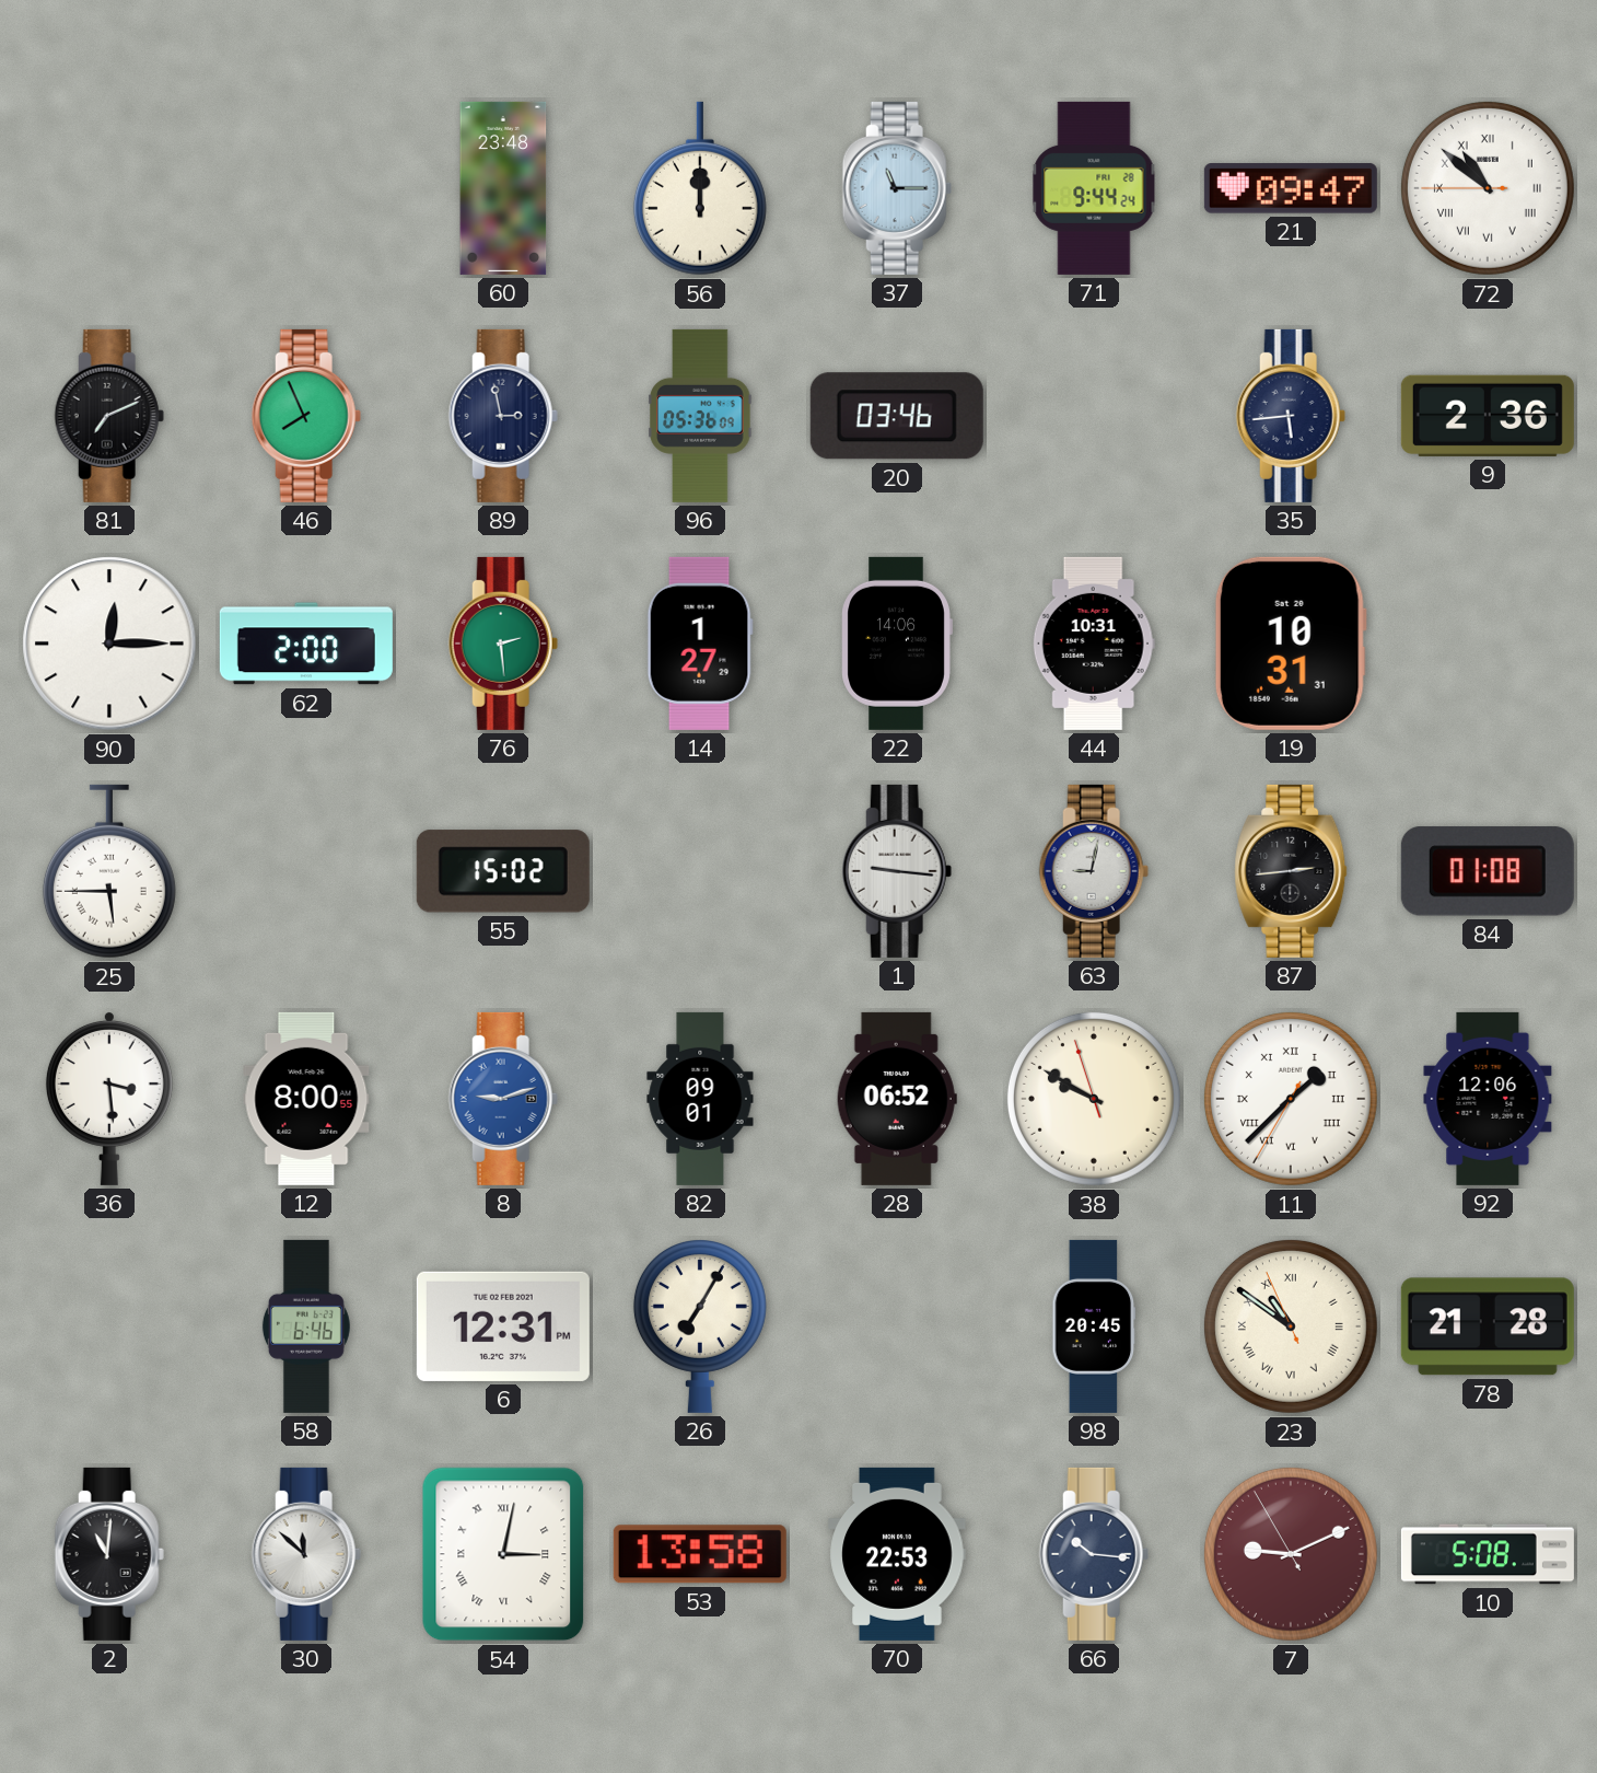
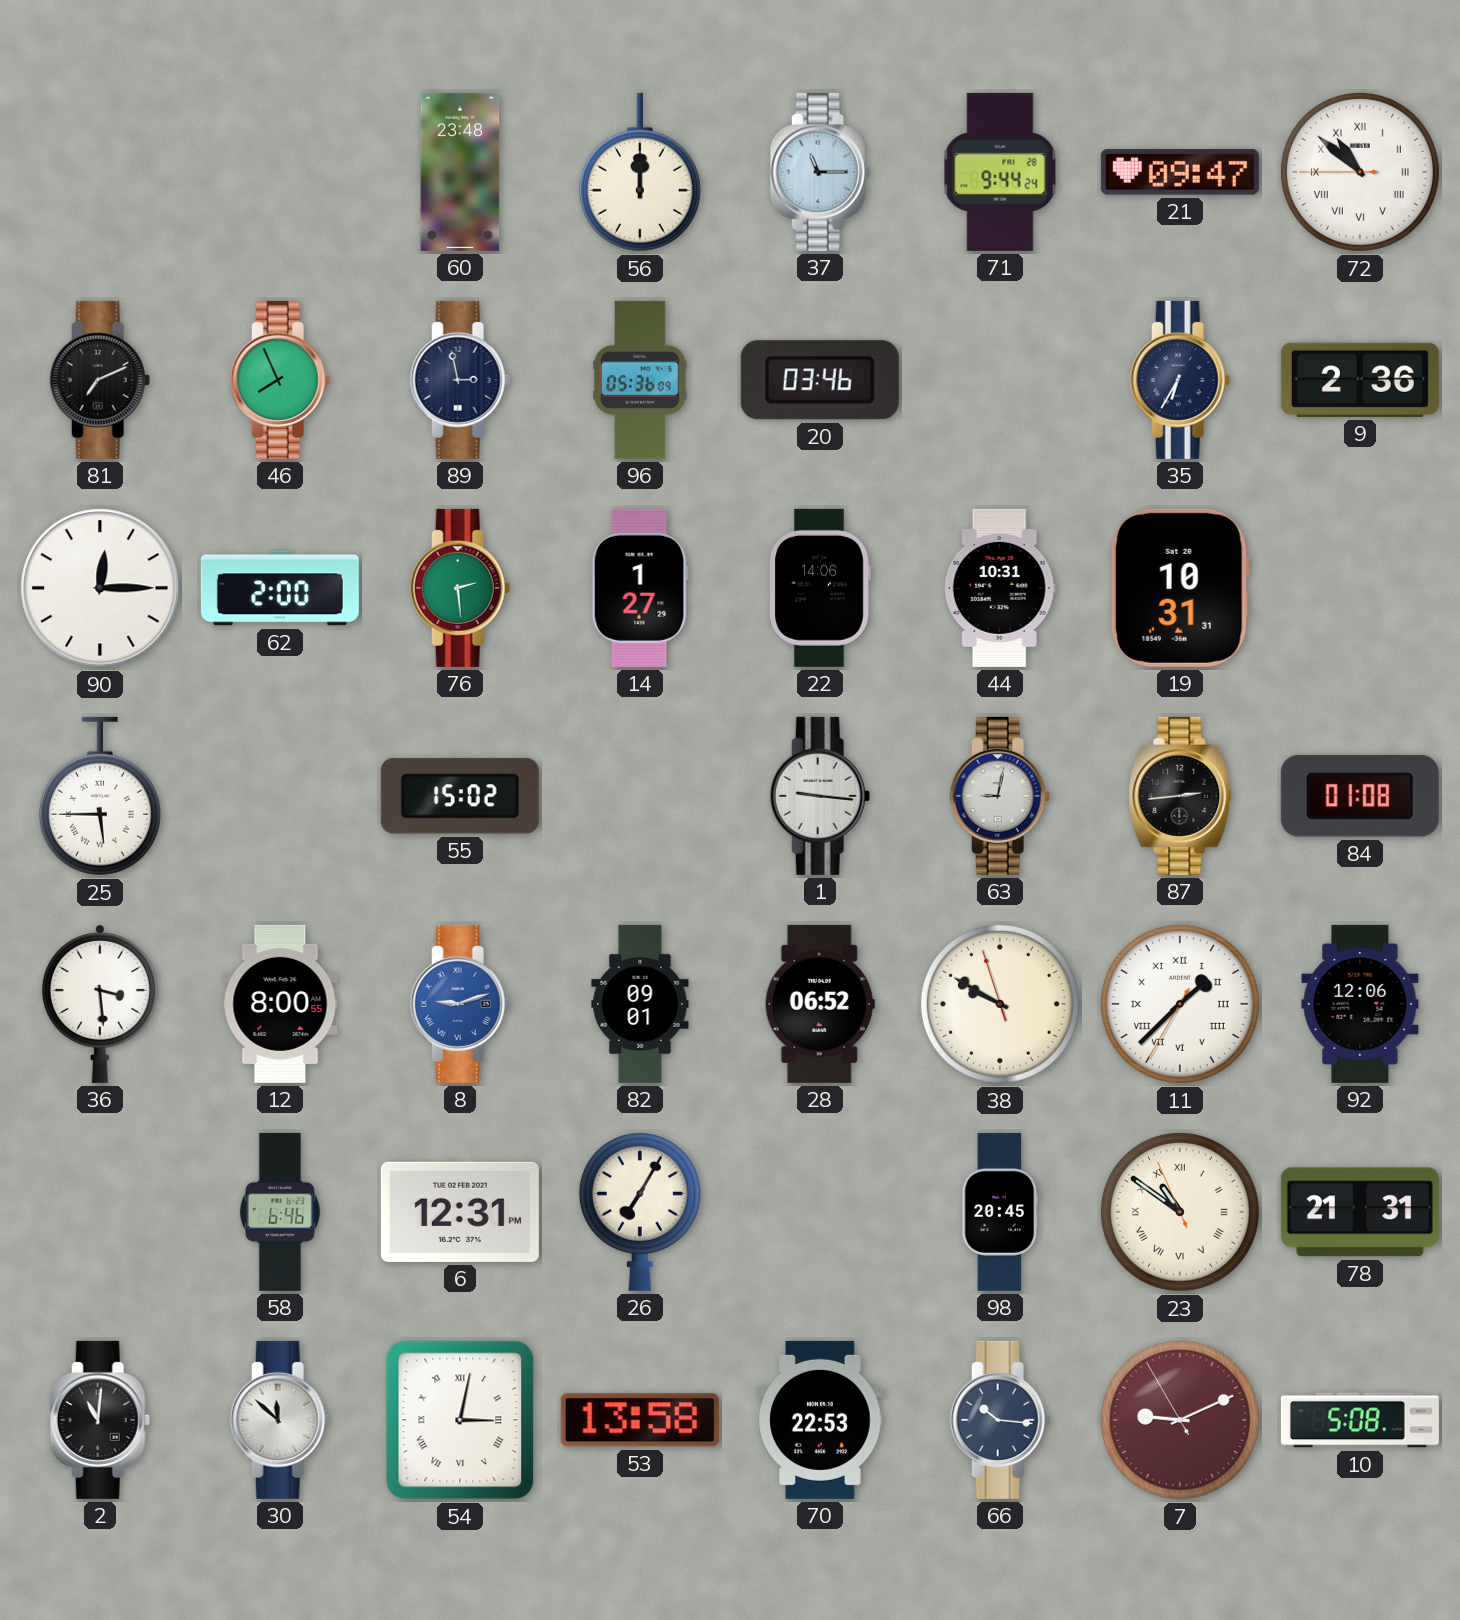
35: 5:44 -> 6:35
78: 21:28 -> 21:31
